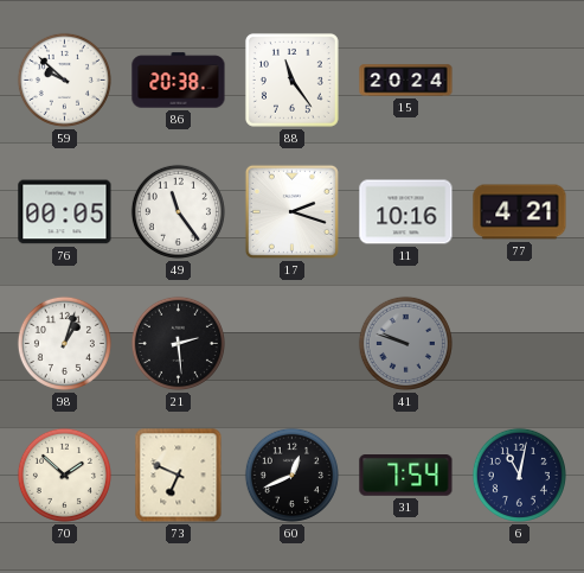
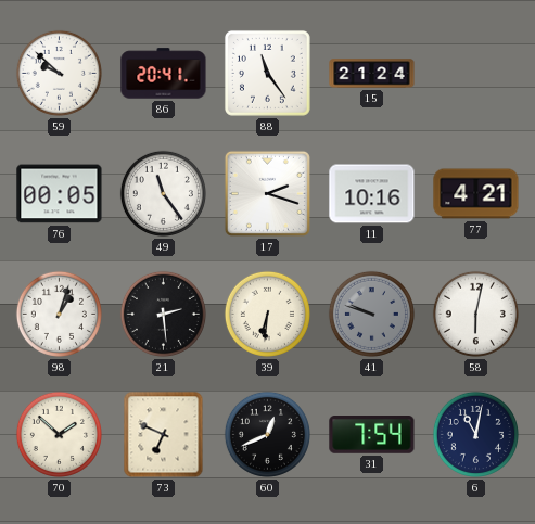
86: 20:38 -> 20:41
15: 20:24 -> 21:24
39: none -> 6:31
58: none -> 6:02
